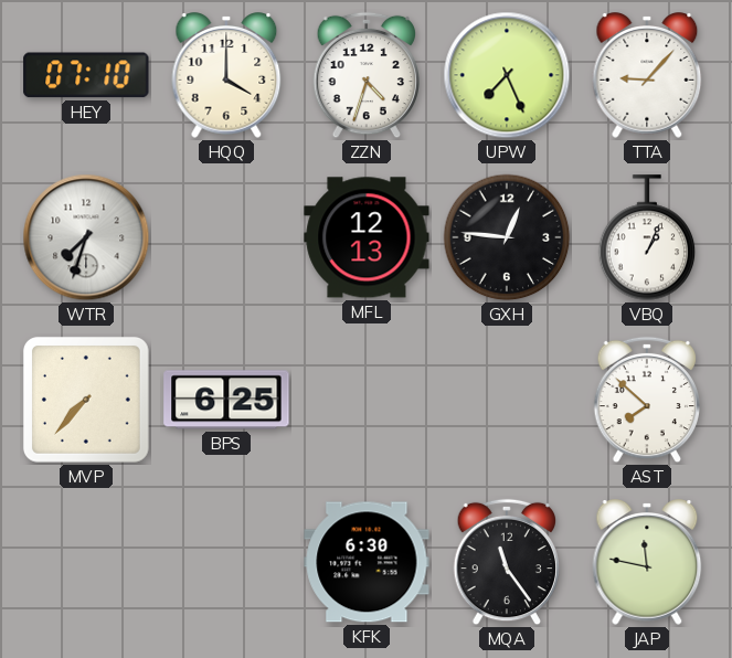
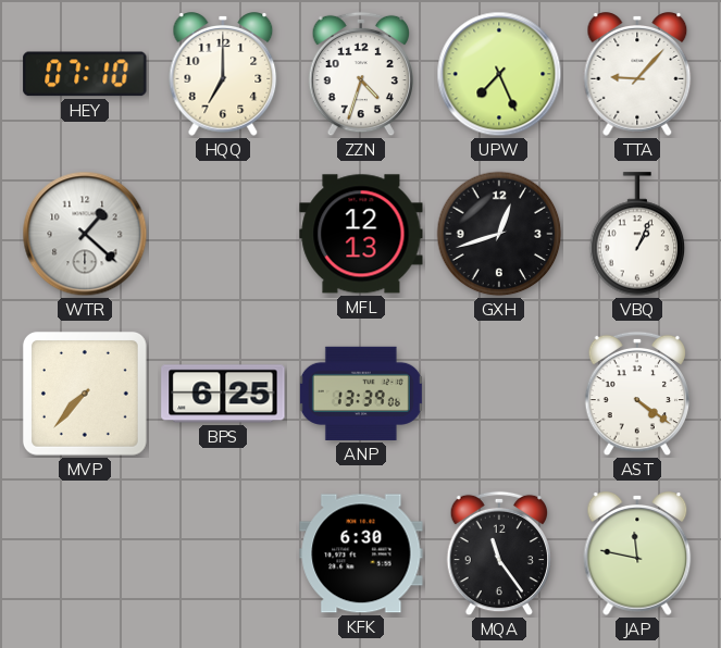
HQQ: 4:00 -> 7:00
WTR: 7:33 -> 1:22
GXH: 12:46 -> 12:42
ANP: none -> 13:39
AST: 7:52 -> 4:21
